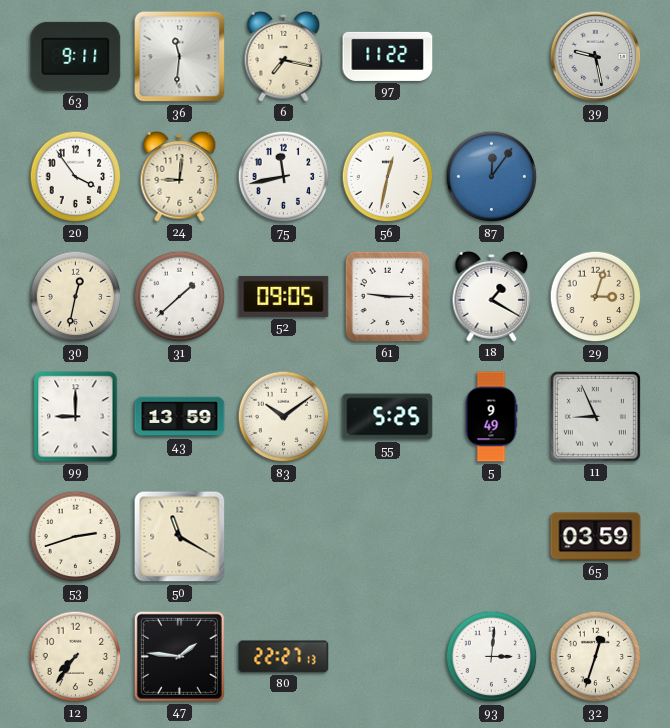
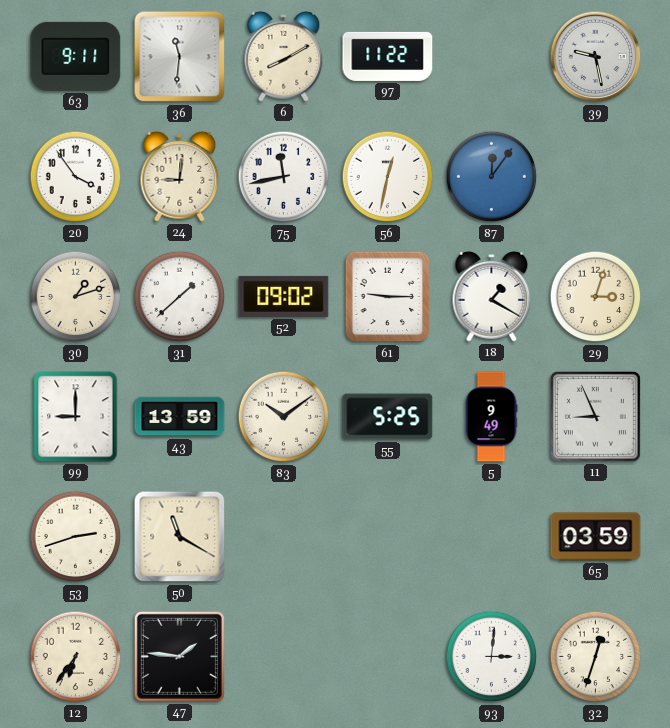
6: 7:17 -> 8:10
30: 12:32 -> 1:12
52: 09:05 -> 09:02
12: 7:36 -> 6:36
80: 22:27 -> none
